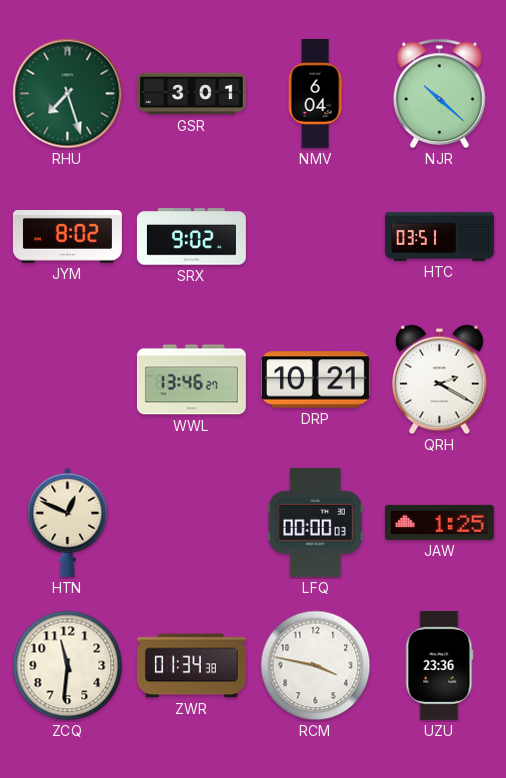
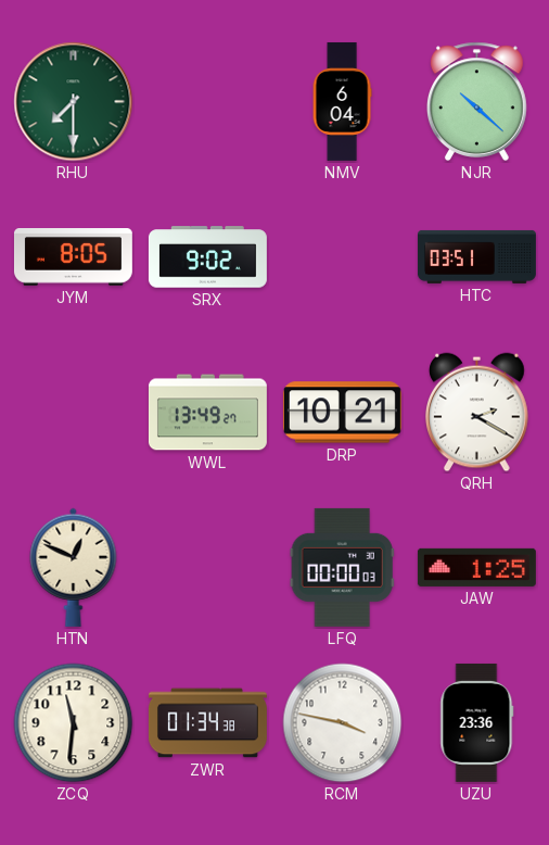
RHU: 7:27 -> 7:30
GSR: 3:01 -> none
JYM: 8:02 -> 8:05
WWL: 13:46 -> 13:49
